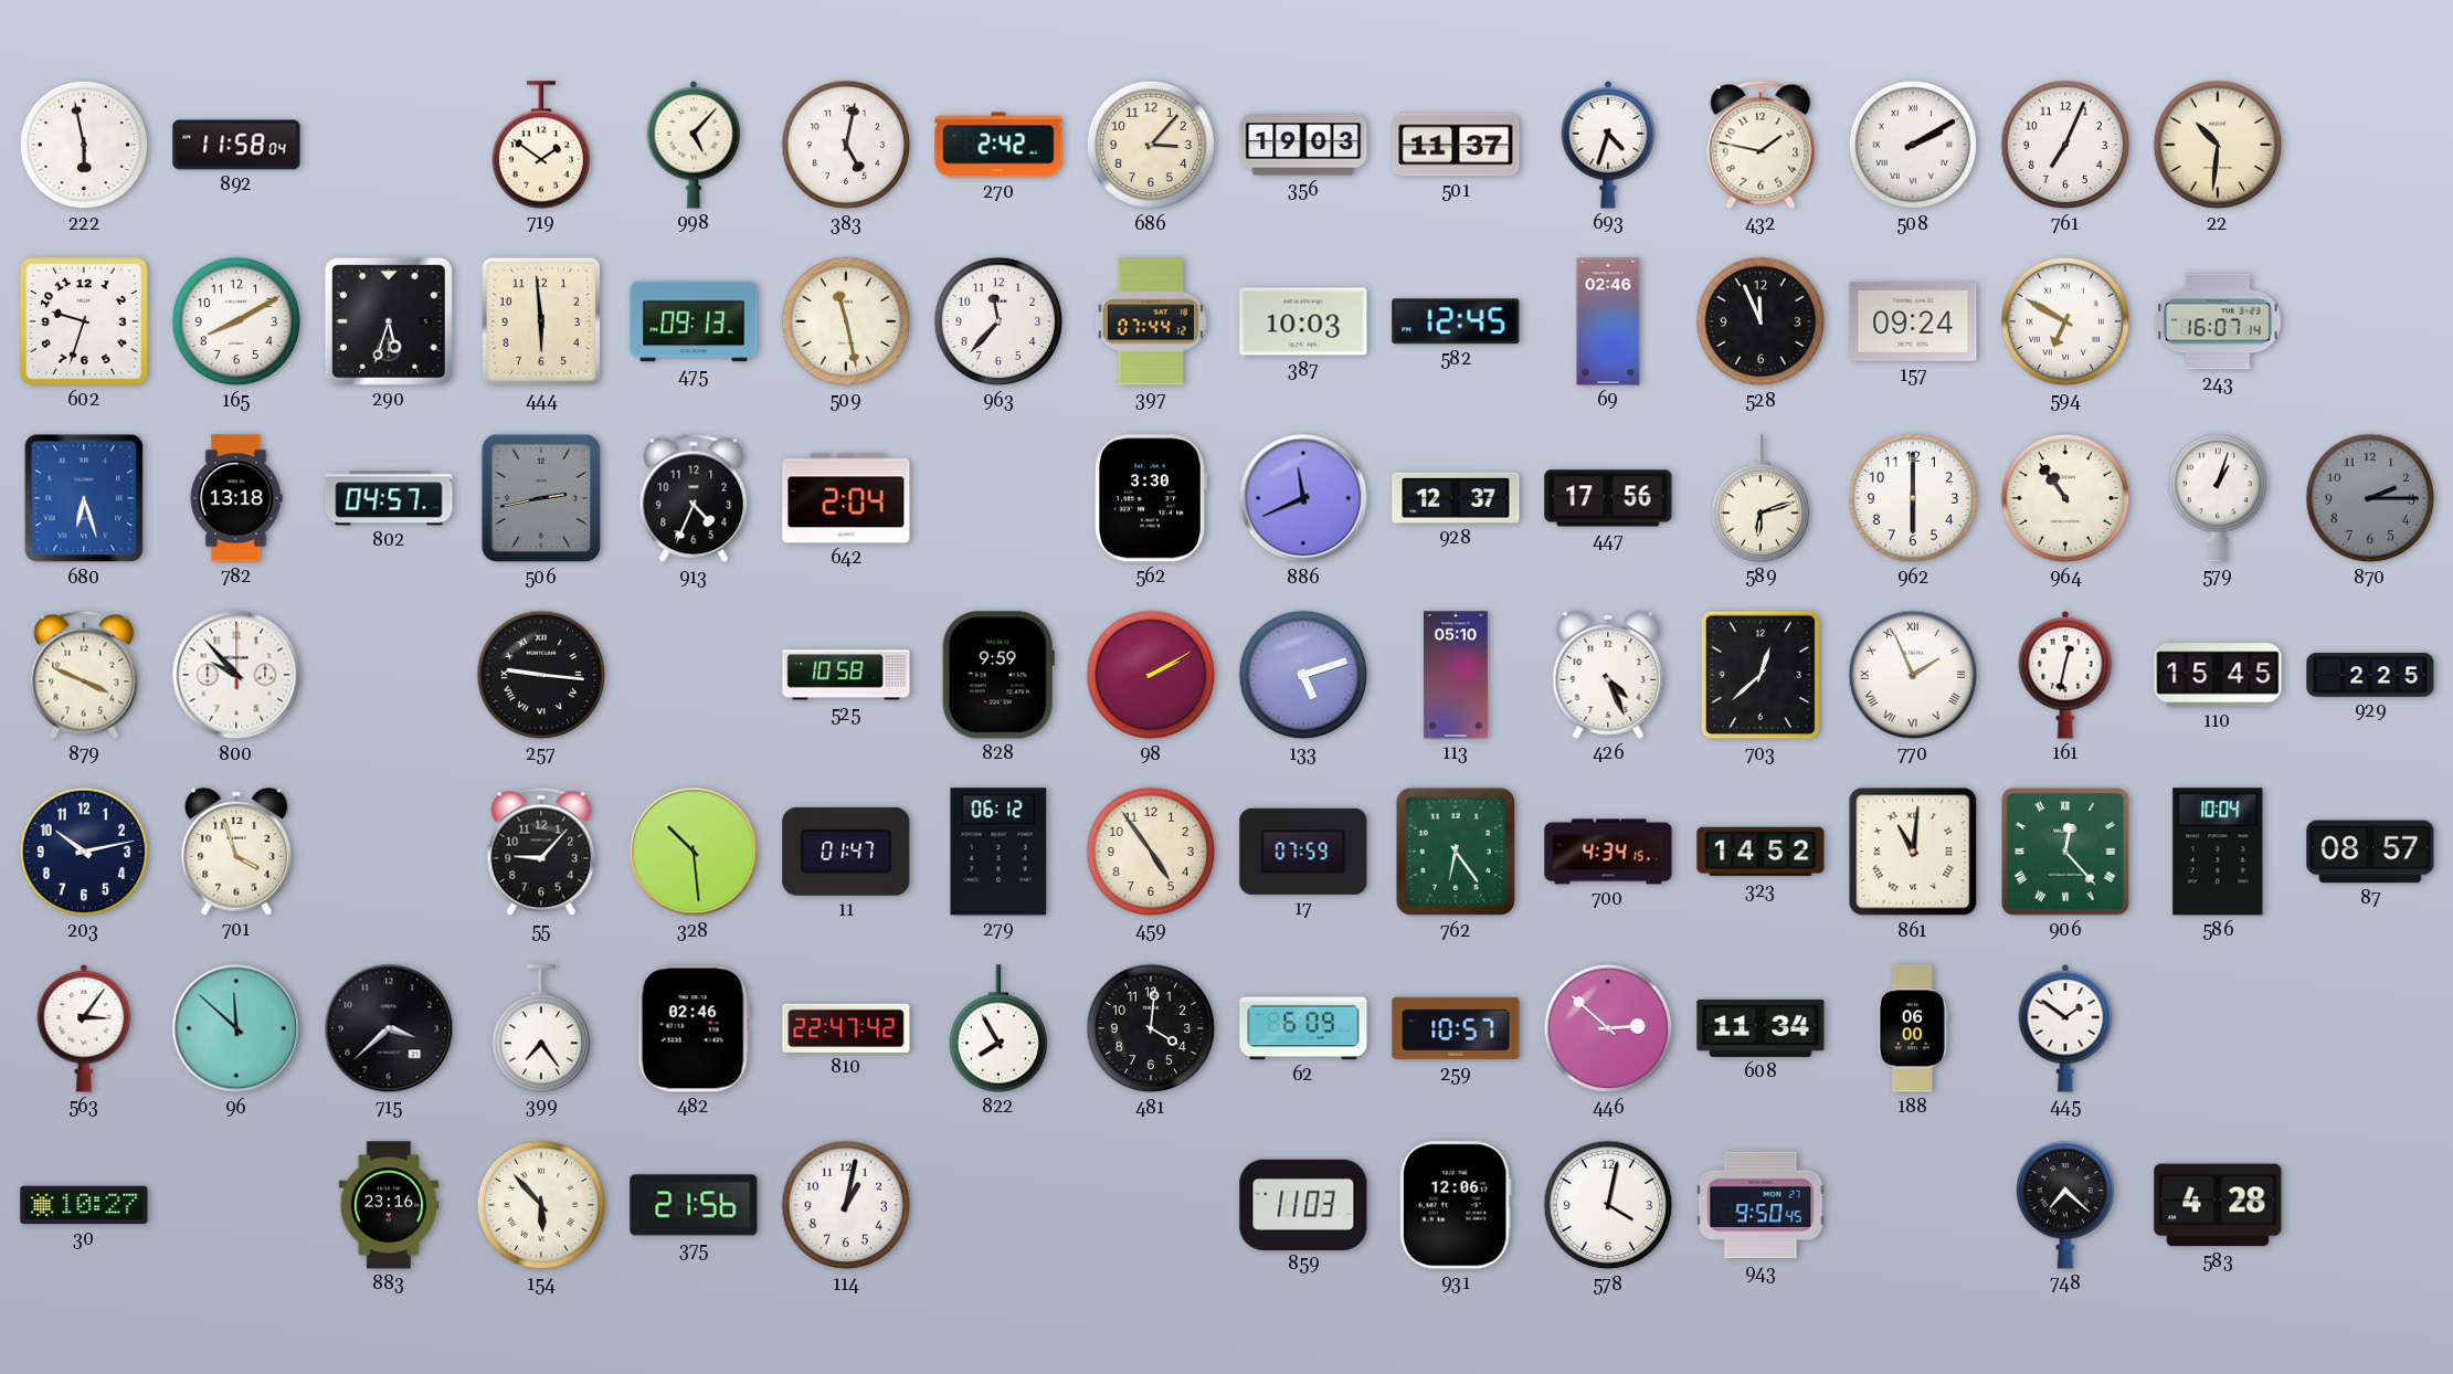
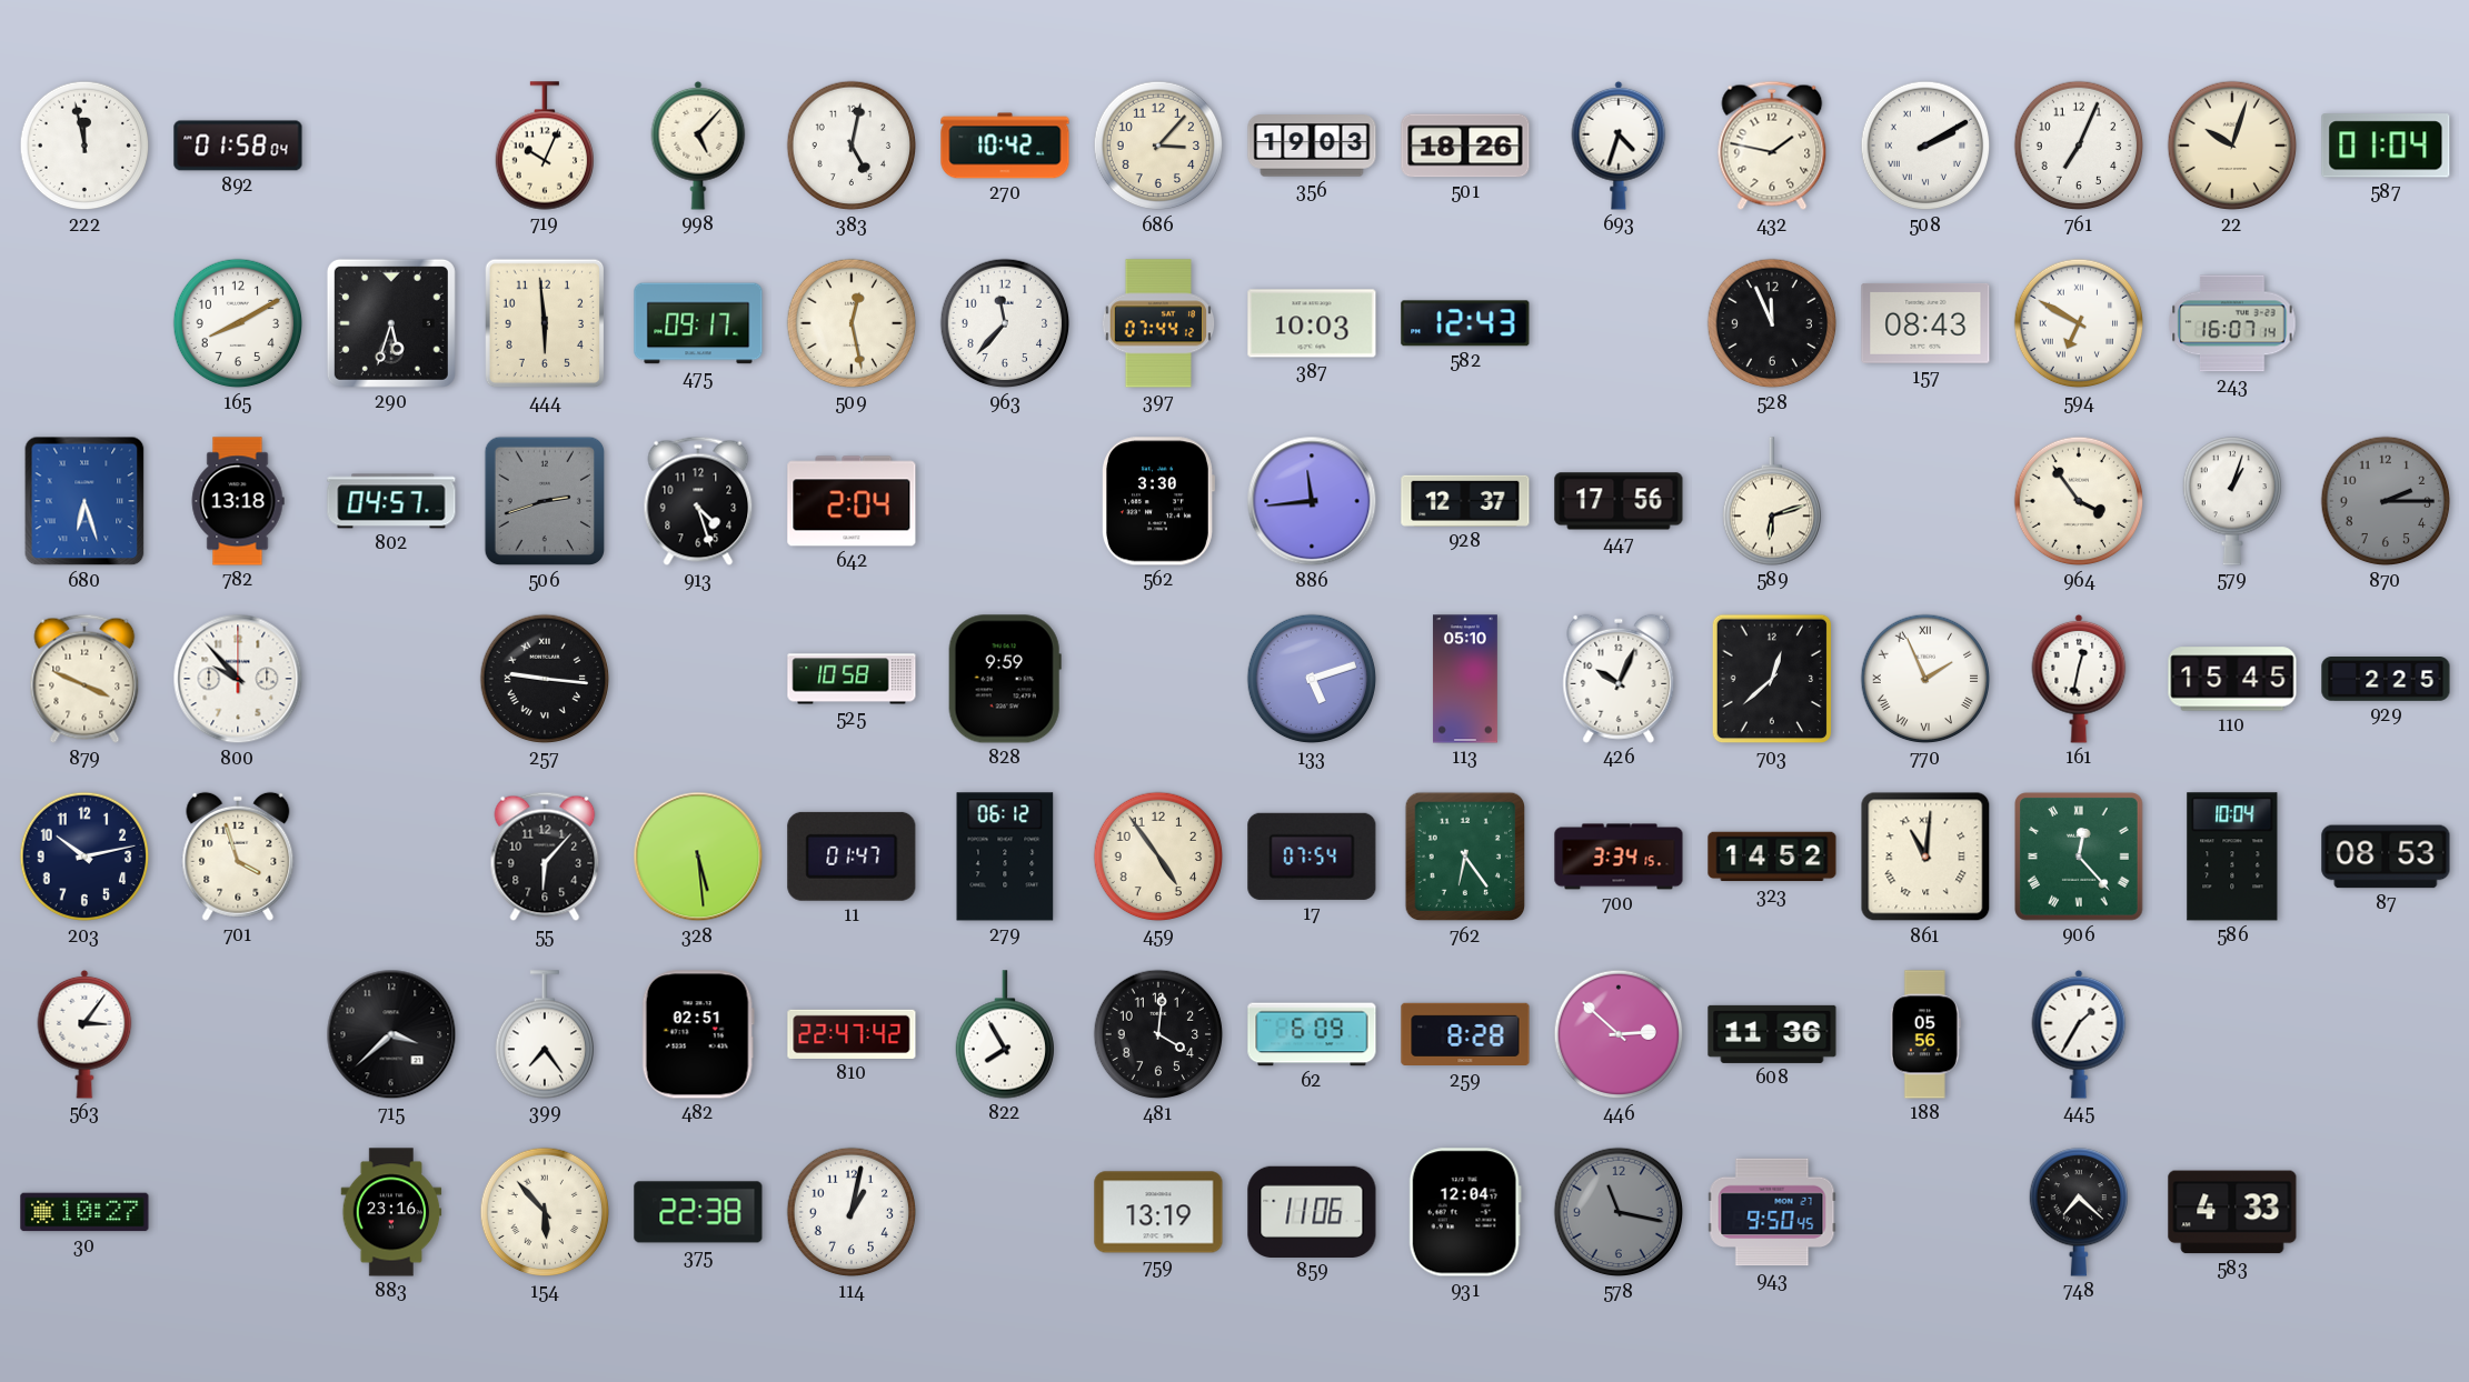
222: 5:58 -> 11:58
892: 11:58 -> 01:58
719: 1:51 -> 10:04
270: 2:42 -> 10:42
501: 11:37 -> 18:26
22: 10:31 -> 10:03
587: none -> 01:04
602: 9:33 -> none
475: 09:13 -> 09:17
509: 11:28 -> 12:28
582: 12:45 -> 12:43
69: 02:46 -> none
157: 09:24 -> 08:43
506: 2:43 -> 2:42
913: 4:34 -> 4:27
886: 11:41 -> 11:44
962: 6:00 -> none
964: 10:54 -> 3:54
98: 2:10 -> none
426: 4:26 -> 10:04
55: 9:07 -> 6:07
328: 10:29 -> 5:29
17: 07:59 -> 07:54
700: 4:34 -> 3:34
87: 08:57 -> 08:53
96: 11:52 -> none
482: 02:46 -> 02:51
259: 10:57 -> 8:28
608: 11:34 -> 11:36
188: 06:00 -> 05:56
445: 1:51 -> 1:35
375: 21:56 -> 22:38
759: none -> 13:19
859: 11:03 -> 11:06
931: 12:06 -> 12:04
578: 4:02 -> 11:17
578 dial: white -> grey
583: 4:28 -> 4:33
